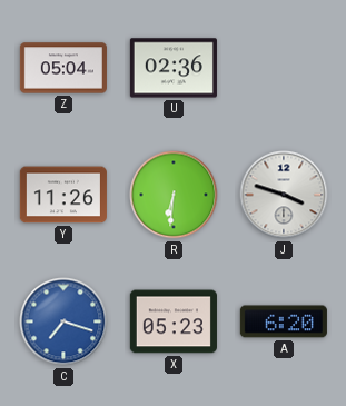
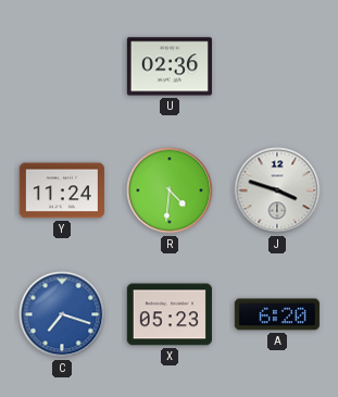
Z: 05:04 -> none
Y: 11:26 -> 11:24
R: 6:31 -> 4:31
